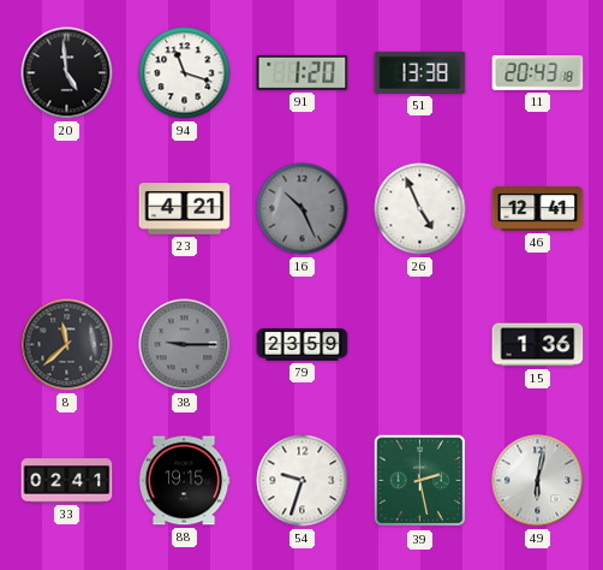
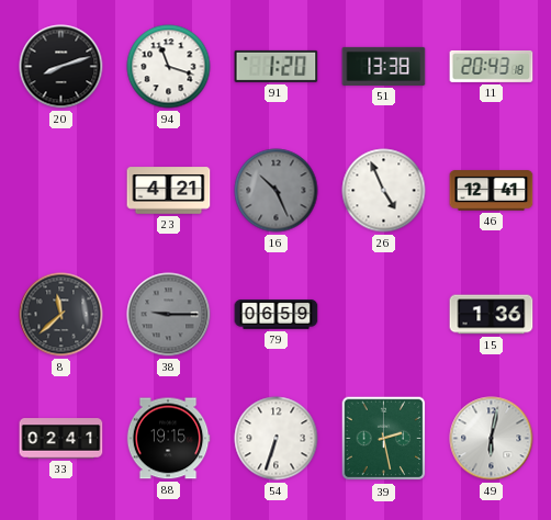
20: 4:59 -> 8:12
79: 23:59 -> 06:59
54: 9:33 -> 6:33
